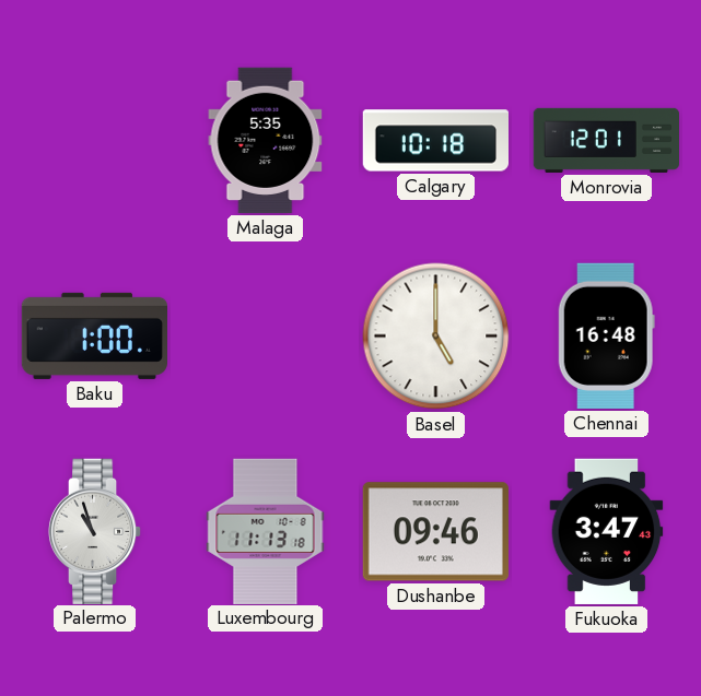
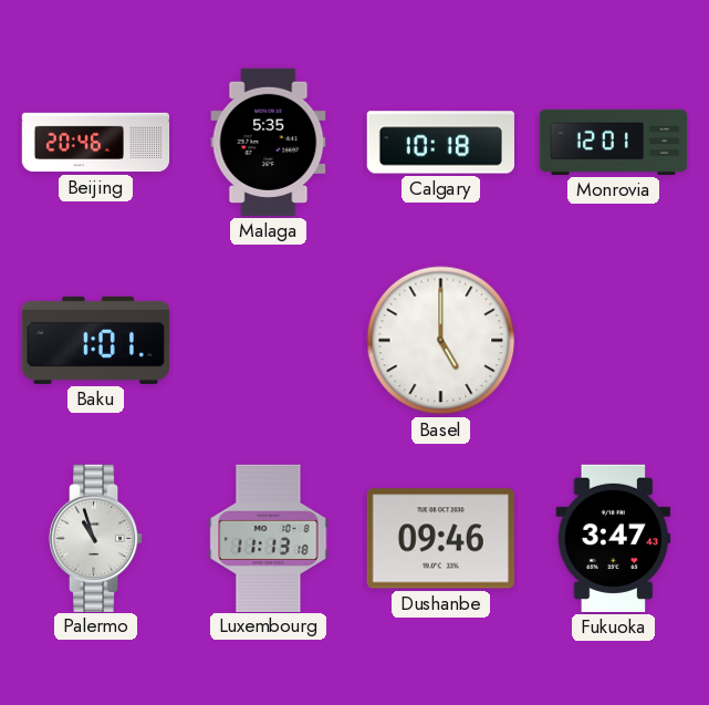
Beijing: none -> 20:46
Baku: 1:00 -> 1:01
Chennai: 16:48 -> none
